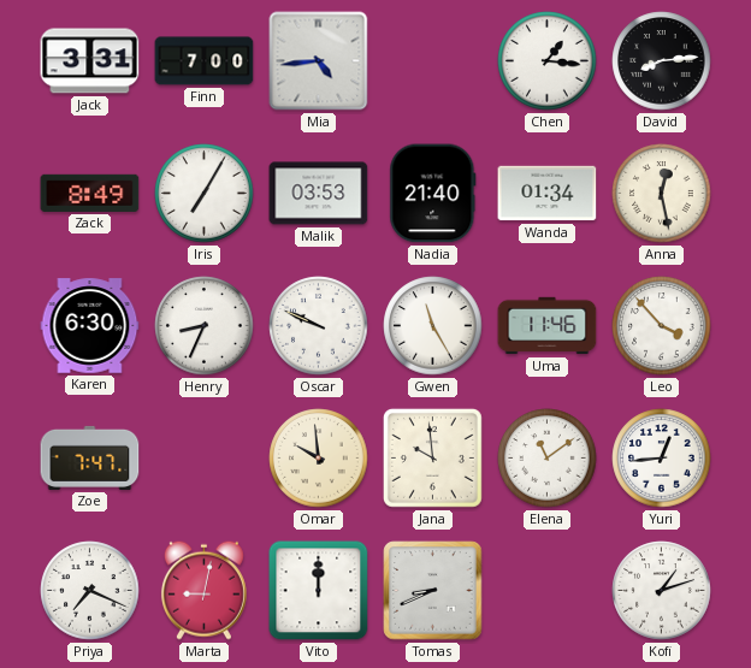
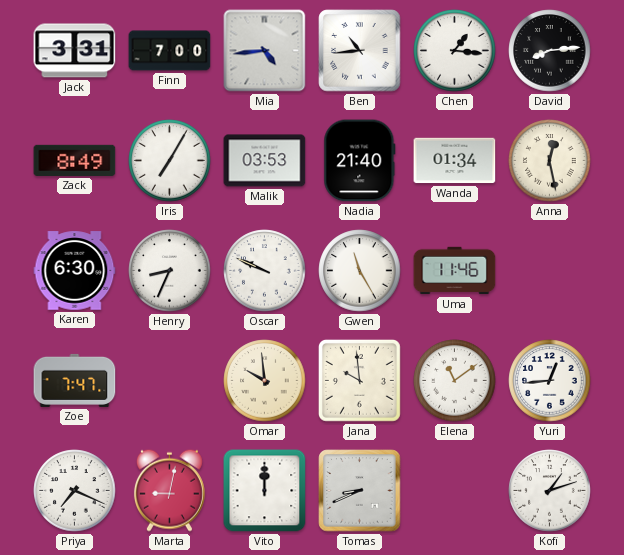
Ben: none -> 10:44
Leo: 3:53 -> none
